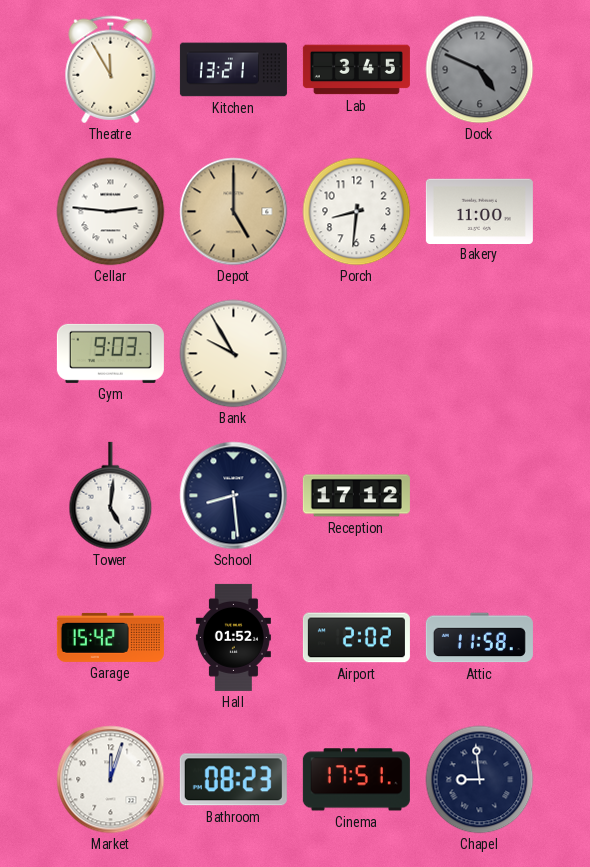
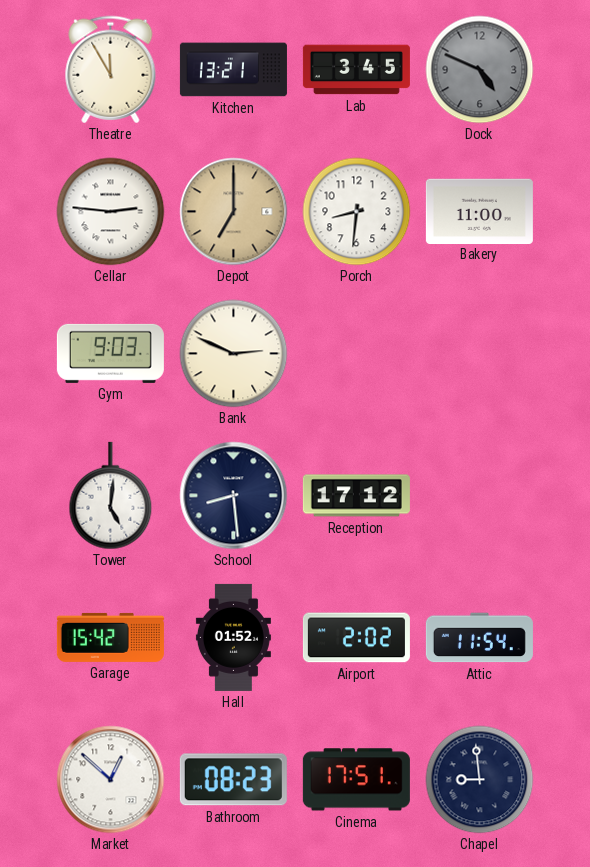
Depot: 5:00 -> 7:00
Bank: 9:55 -> 2:49
Attic: 11:58 -> 11:54
Market: 12:03 -> 12:52
